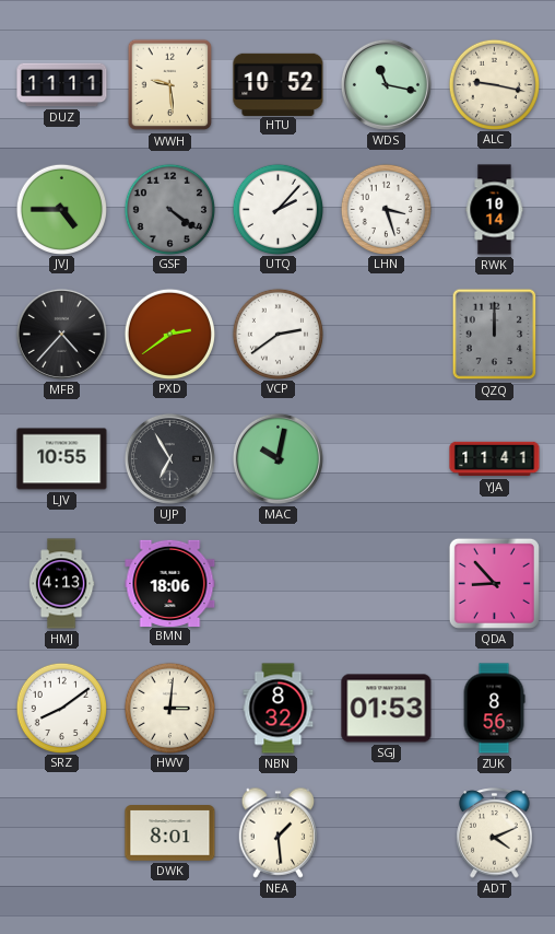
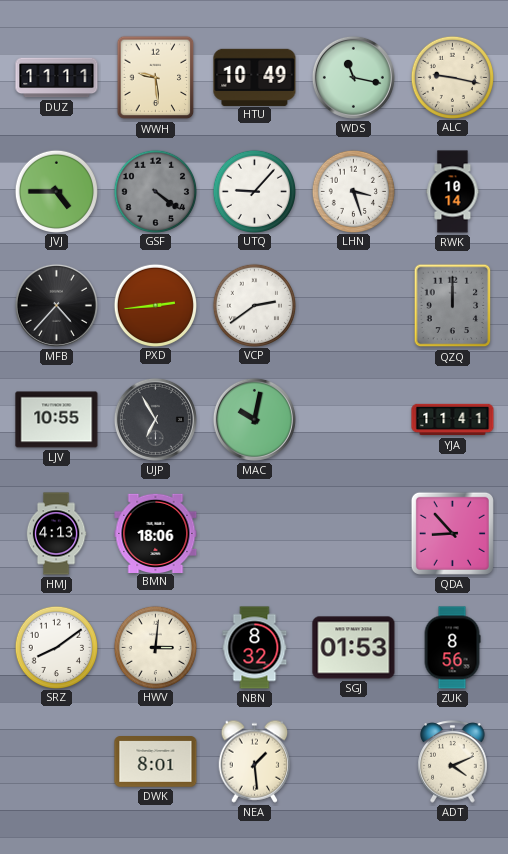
HTU: 10:52 -> 10:49
UTQ: 2:07 -> 9:07
PXD: 2:39 -> 2:44
